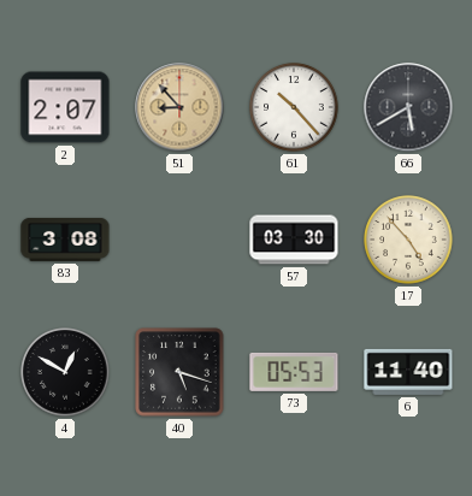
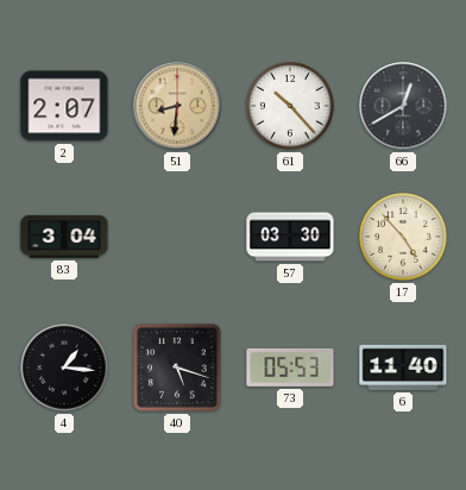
51: 8:53 -> 8:31
66: 5:40 -> 12:40
83: 3:08 -> 3:04
4: 12:50 -> 1:16
